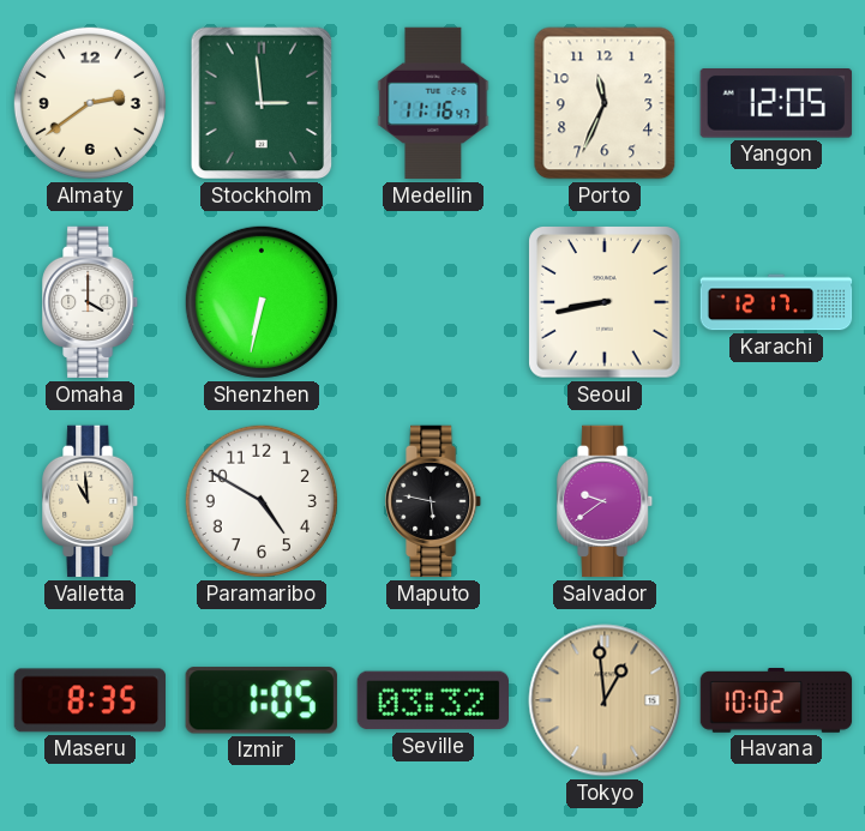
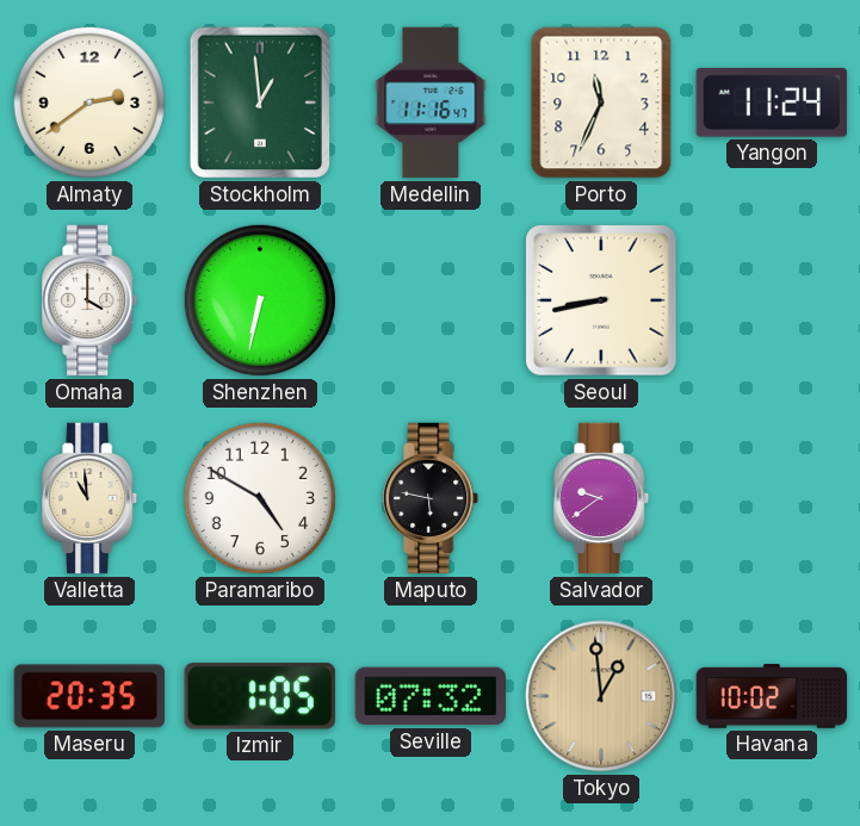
Stockholm: 2:59 -> 12:59
Yangon: 12:05 -> 11:24
Karachi: 12:17 -> none
Maseru: 8:35 -> 20:35
Seville: 03:32 -> 07:32
